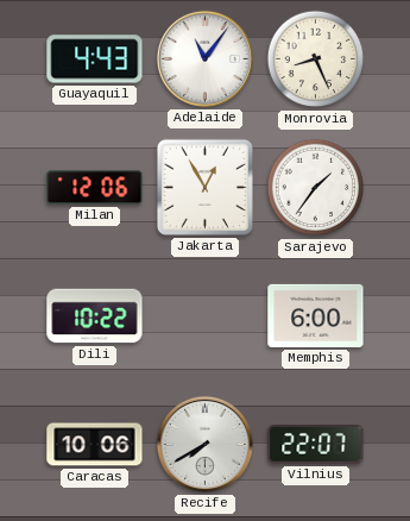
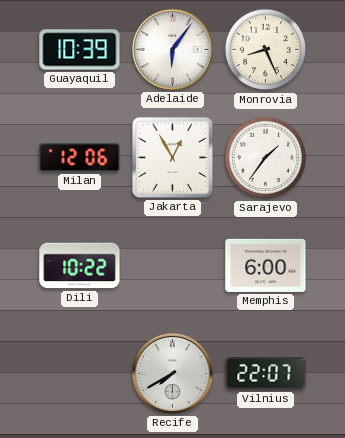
Guayaquil: 4:43 -> 10:39
Adelaide: 11:06 -> 6:06
Caracas: 10:06 -> none
